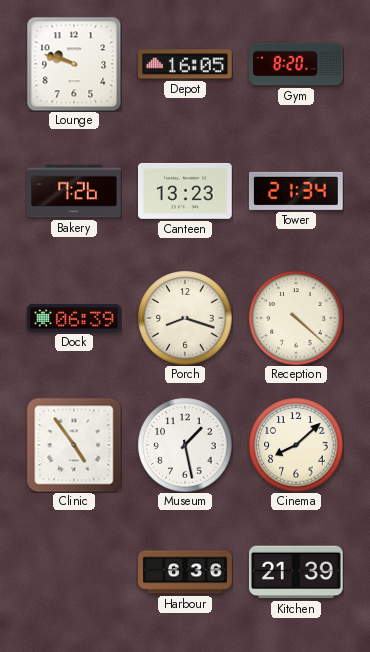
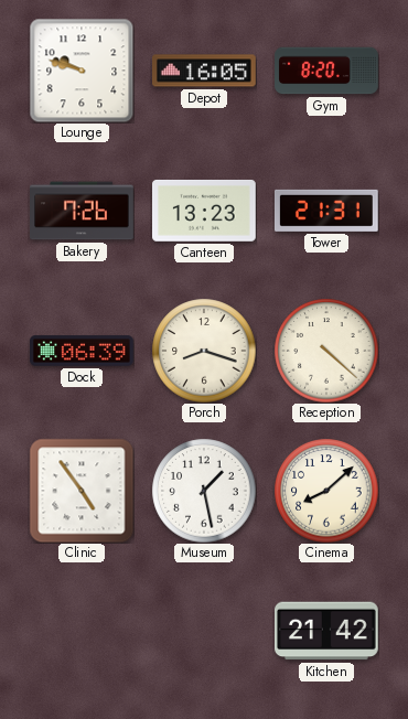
Tower: 21:34 -> 21:31
Harbour: 6:36 -> none
Kitchen: 21:39 -> 21:42
